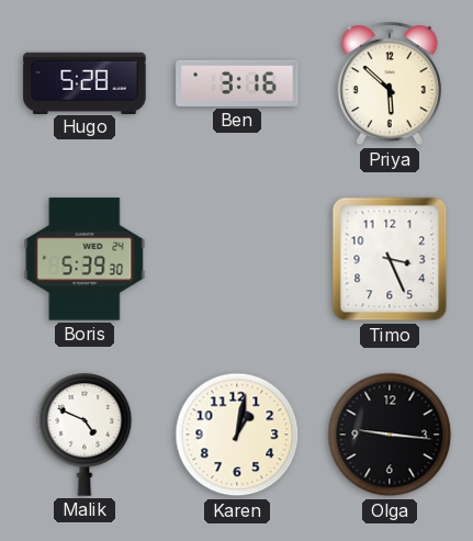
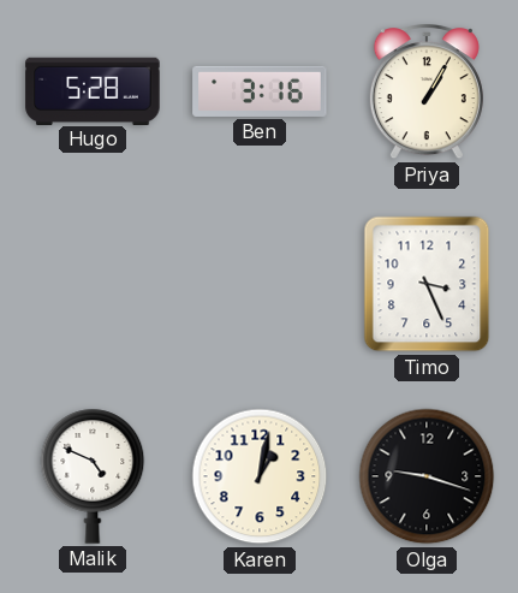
Priya: 5:52 -> 1:05
Boris: 5:39 -> none
Olga: 9:16 -> 9:18
